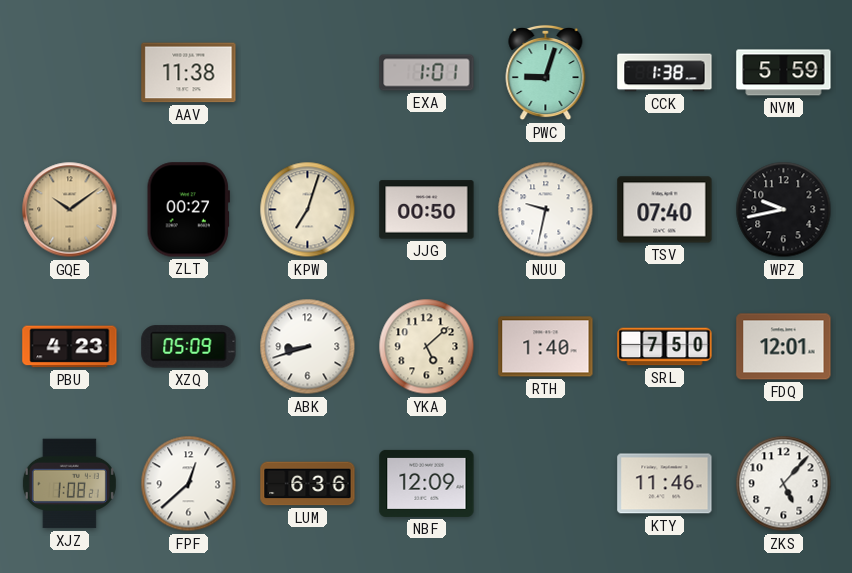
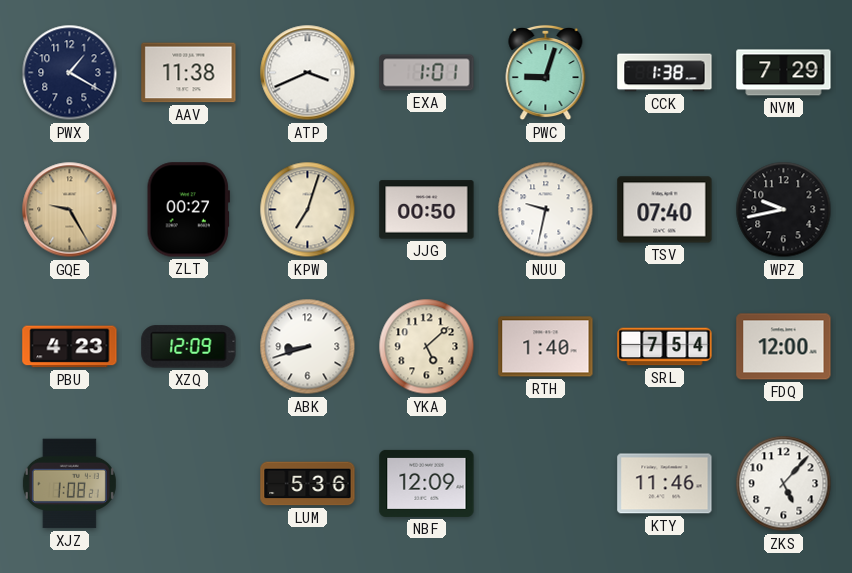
PWX: none -> 1:20
ATP: none -> 3:41
NVM: 5:59 -> 7:29
GQE: 10:09 -> 9:25
XZQ: 05:09 -> 12:09
SRL: 7:50 -> 7:54
FDQ: 12:01 -> 12:00
FPF: 12:38 -> none
LUM: 6:36 -> 5:36
